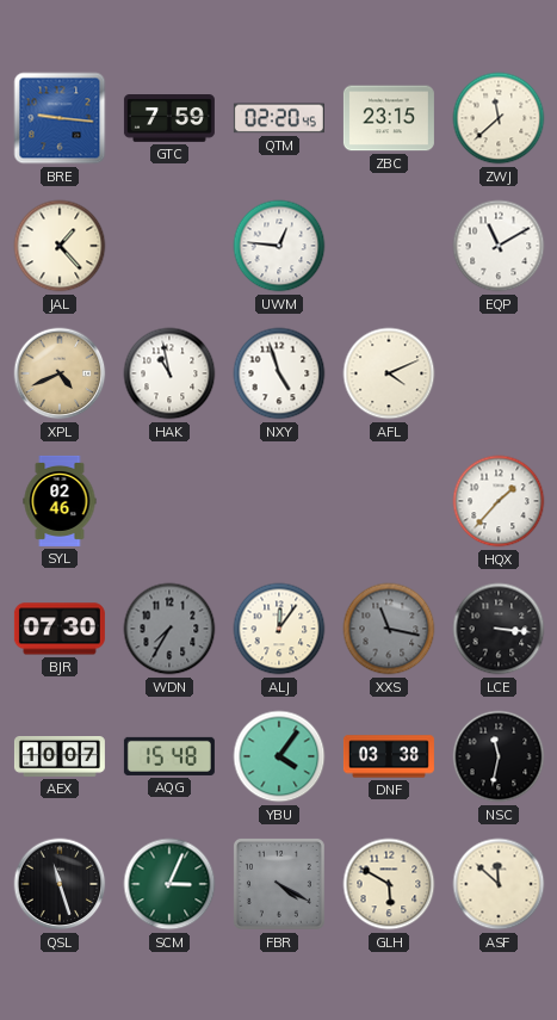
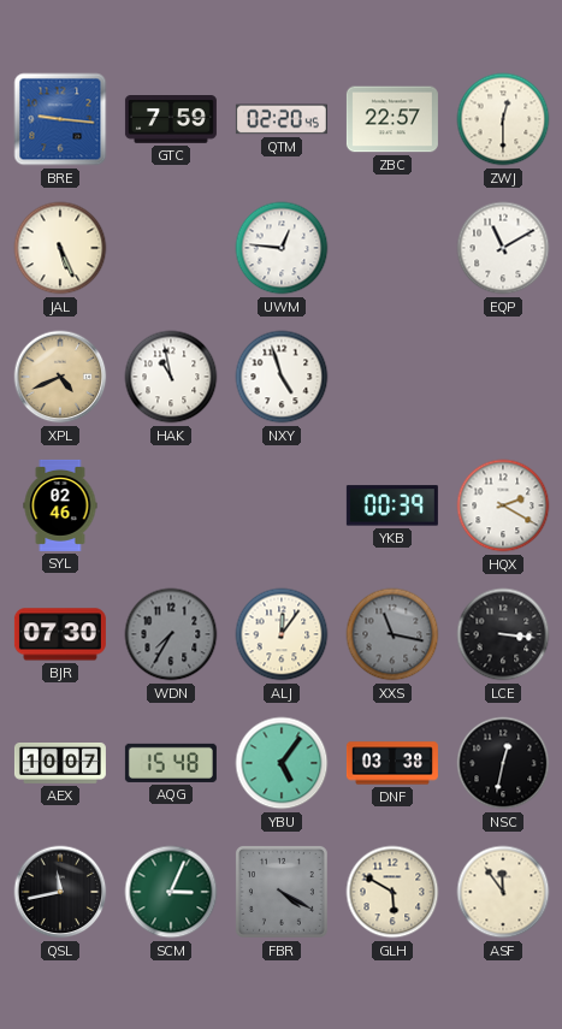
ZBC: 23:15 -> 22:57
ZWJ: 11:38 -> 12:30
JAL: 1:23 -> 5:26
AFL: 4:11 -> none
YKB: none -> 00:39
HQX: 1:37 -> 2:20
YBU: 4:06 -> 5:06
NSC: 11:32 -> 12:32
QSL: 11:27 -> 11:43
ASF: 11:52 -> 11:54
